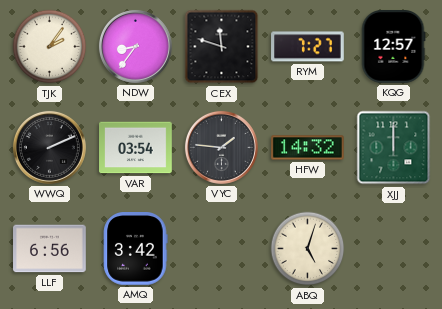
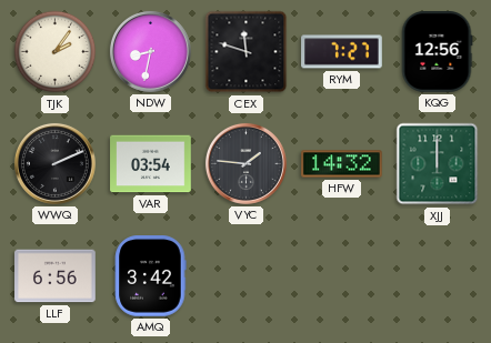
NDW: 8:36 -> 8:32
KQG: 12:57 -> 12:56
ABQ: 5:03 -> none
